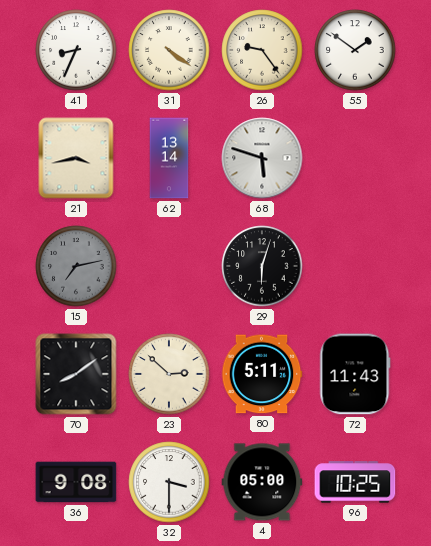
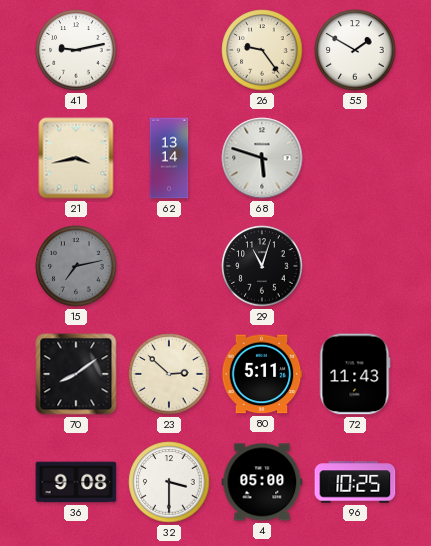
41: 8:34 -> 9:13
31: 4:21 -> none
55: 1:51 -> 1:50
29: 6:03 -> 11:03
